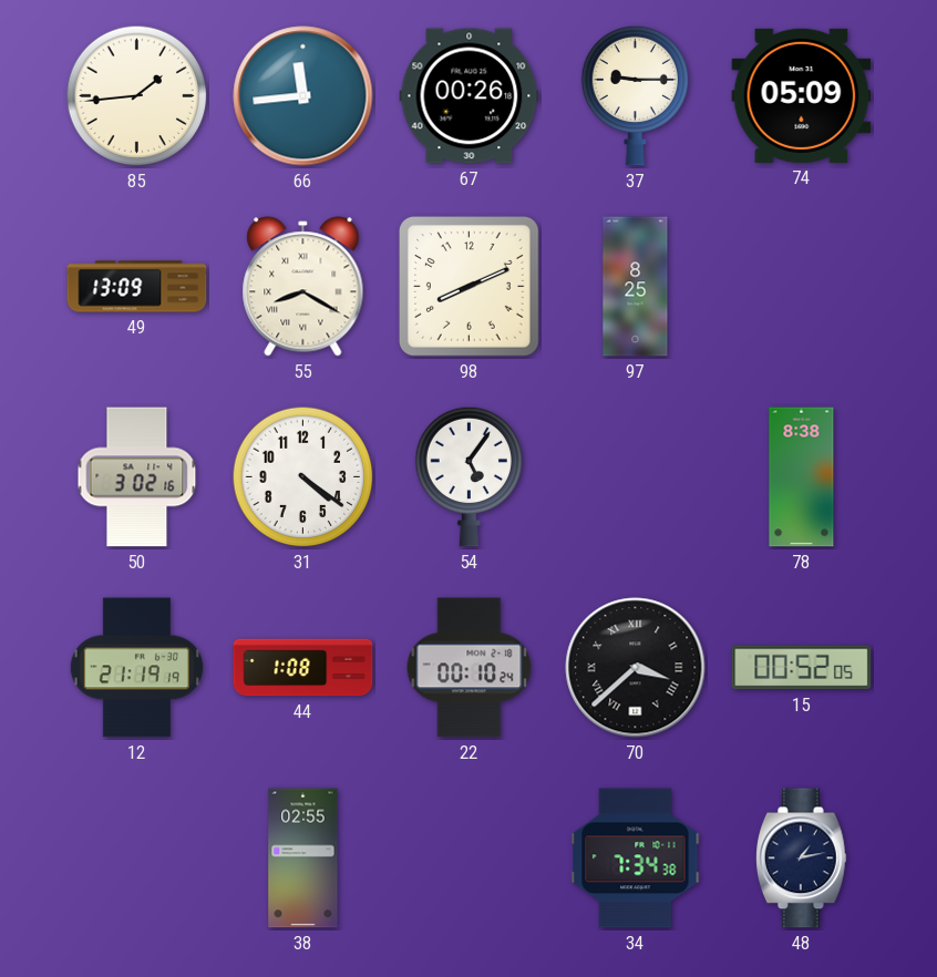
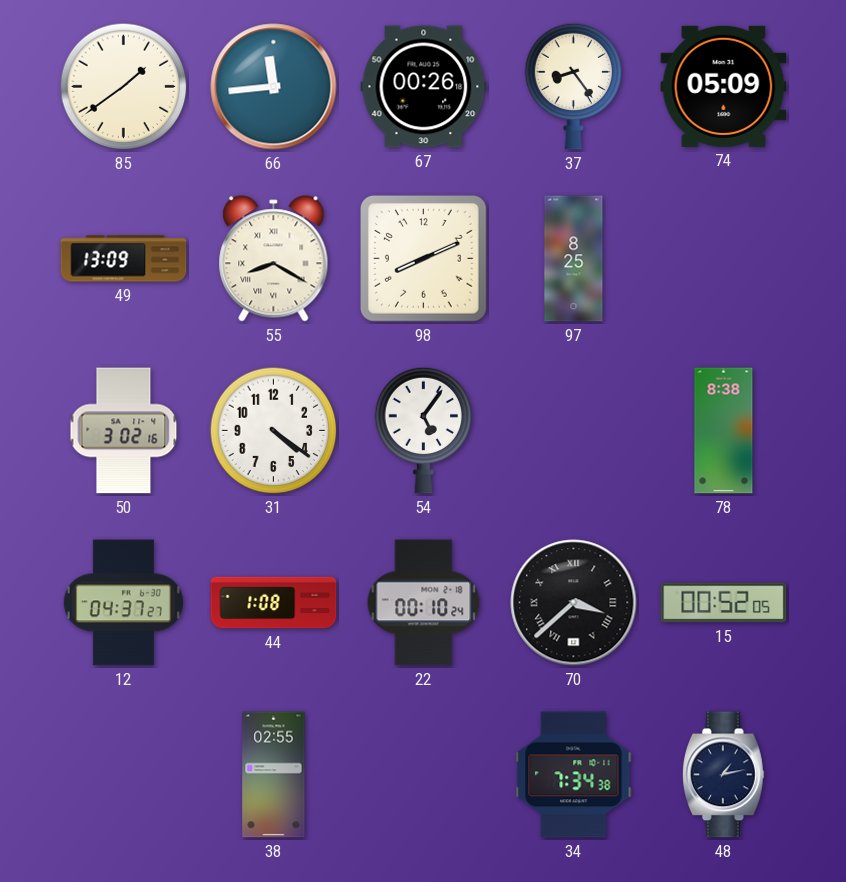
85: 1:44 -> 1:39
37: 9:15 -> 8:24
12: 21:19 -> 04:37
